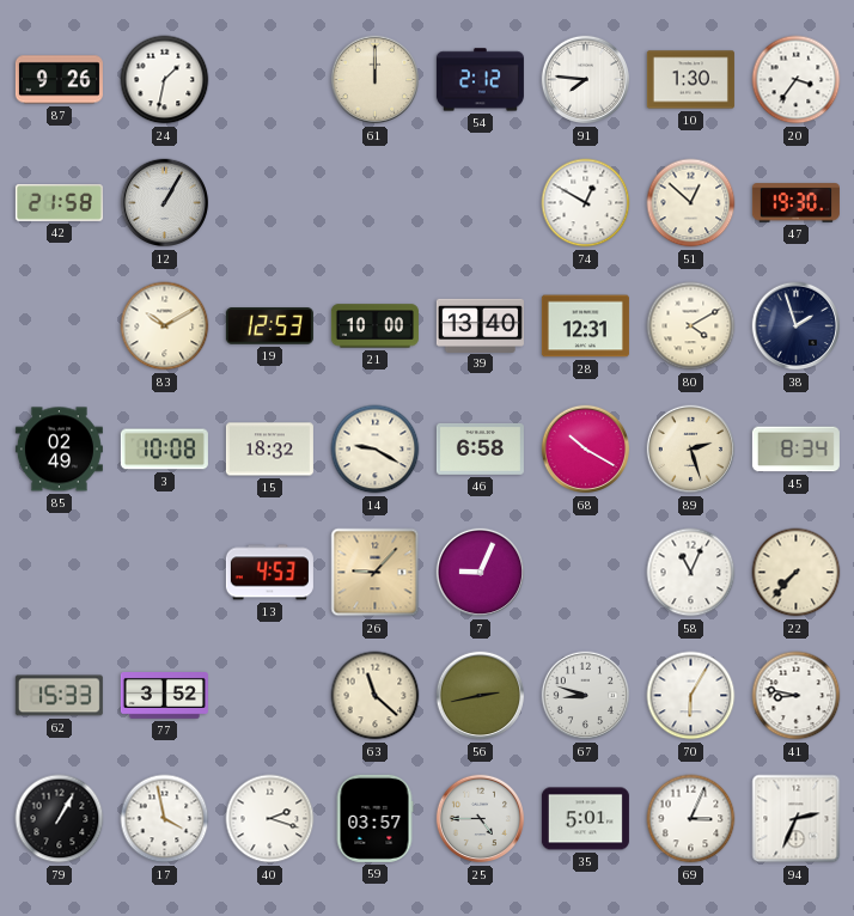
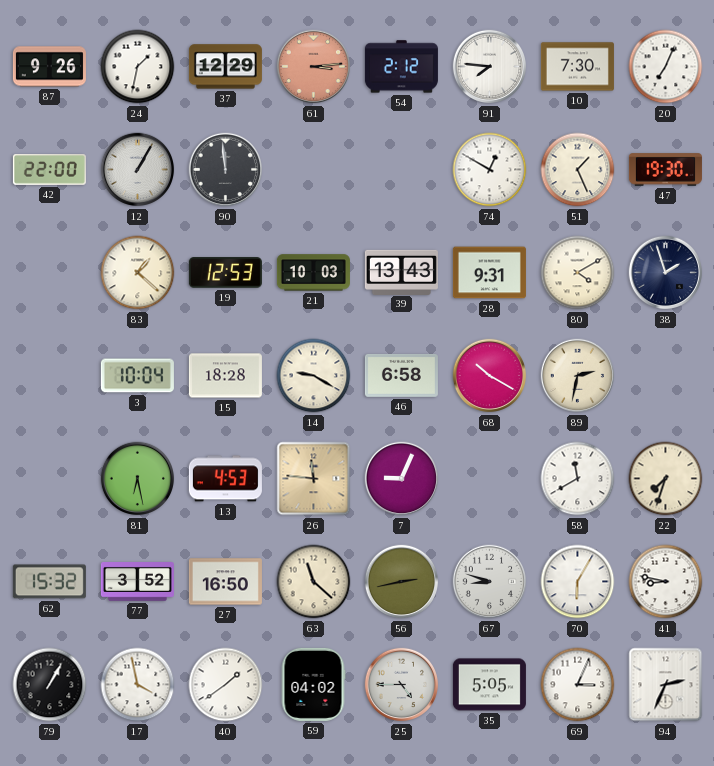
37: none -> 12:29
61: 12:00 -> 3:14
61 dial: cream -> salmon
10: 1:30 -> 7:30
20: 3:36 -> 7:04
42: 21:58 -> 22:00
90: none -> 11:59
51: 12:52 -> 1:26
83: 10:10 -> 1:22
21: 10:00 -> 10:03
39: 13:40 -> 13:43
28: 12:31 -> 9:31
85: 02:49 -> none
3: 10:08 -> 10:04
15: 18:32 -> 18:28
89: 2:27 -> 2:32
45: 8:34 -> none
81: none -> 6:28
26: 9:07 -> 11:46
58: 11:04 -> 11:40
22: 7:37 -> 7:33
62: 15:33 -> 15:32
27: none -> 16:50
40: 2:18 -> 1:39
59: 03:57 -> 04:02
35: 5:01 -> 5:05
